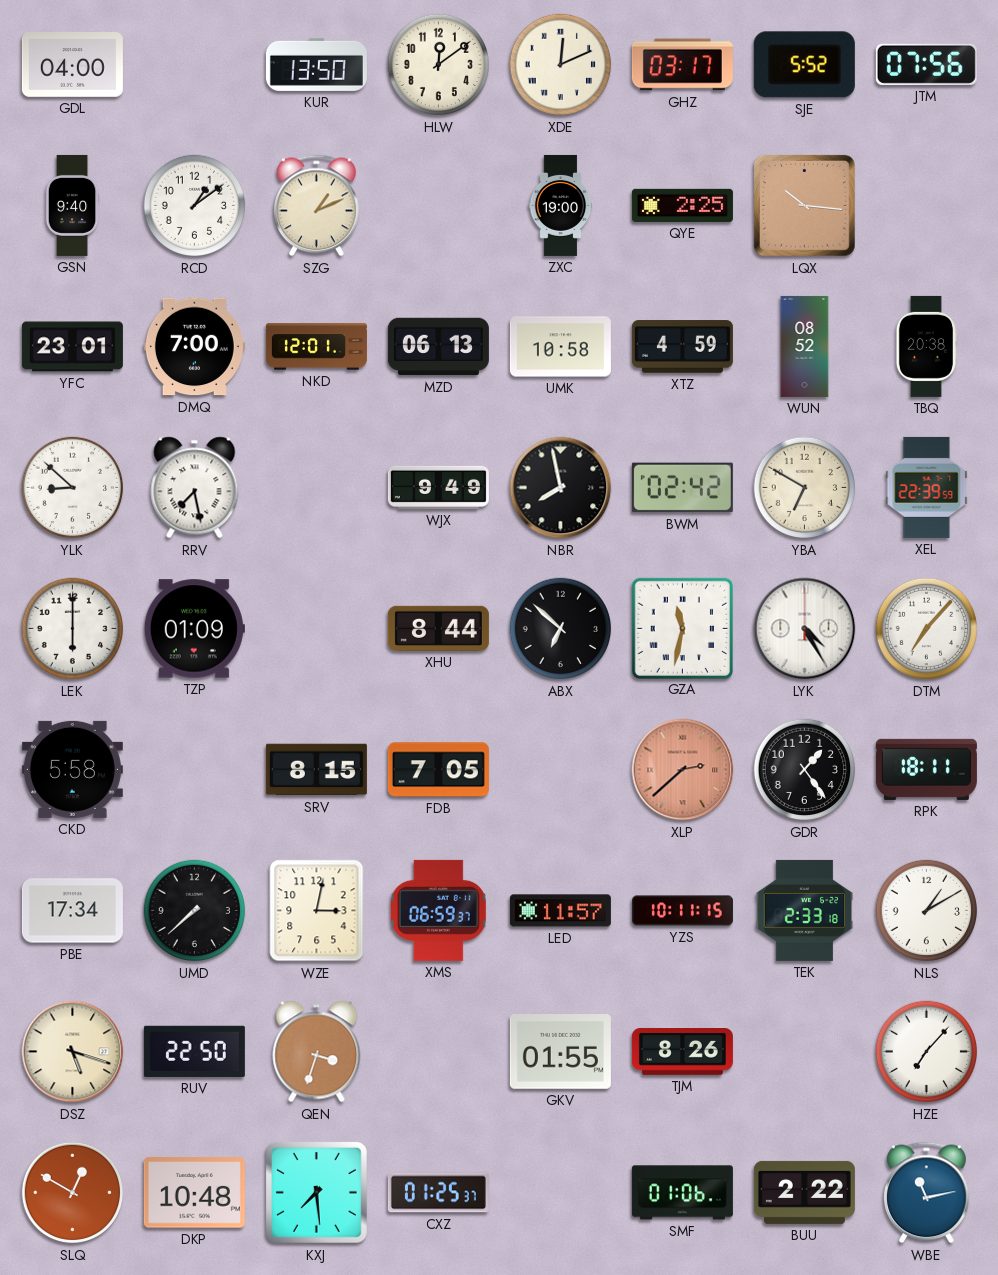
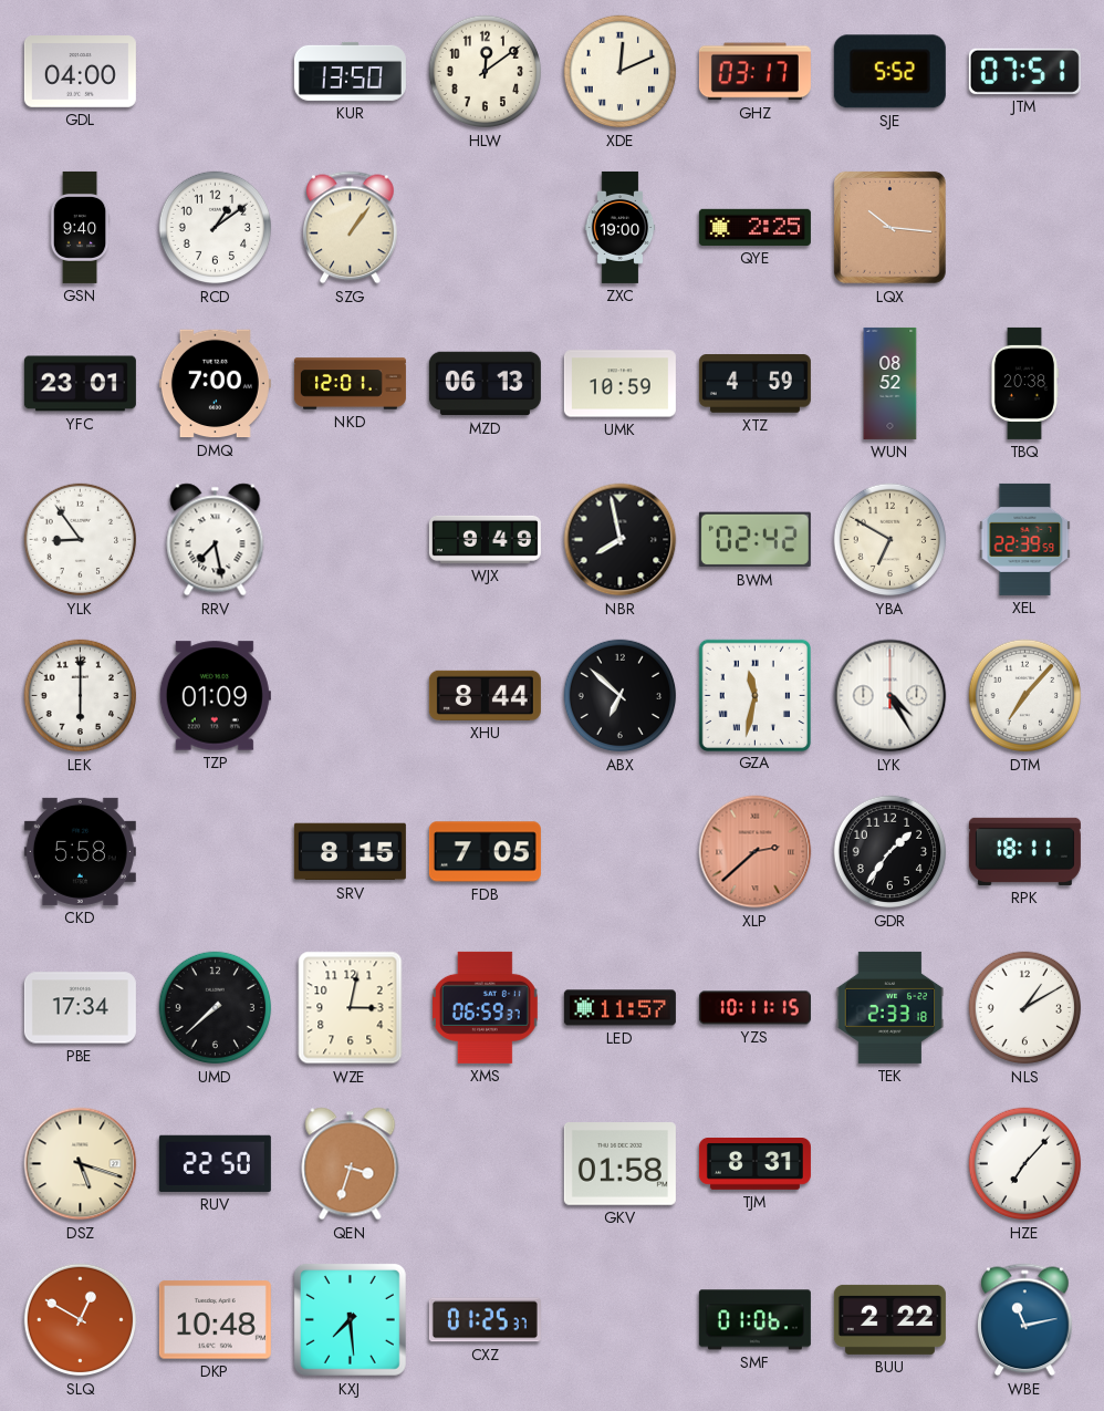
JTM: 07:56 -> 07:51
SZG: 1:11 -> 1:06
UMK: 10:58 -> 10:59
YLK: 8:52 -> 8:54
GDR: 1:24 -> 1:36
GKV: 01:55 -> 01:58
TJM: 8:26 -> 8:31
